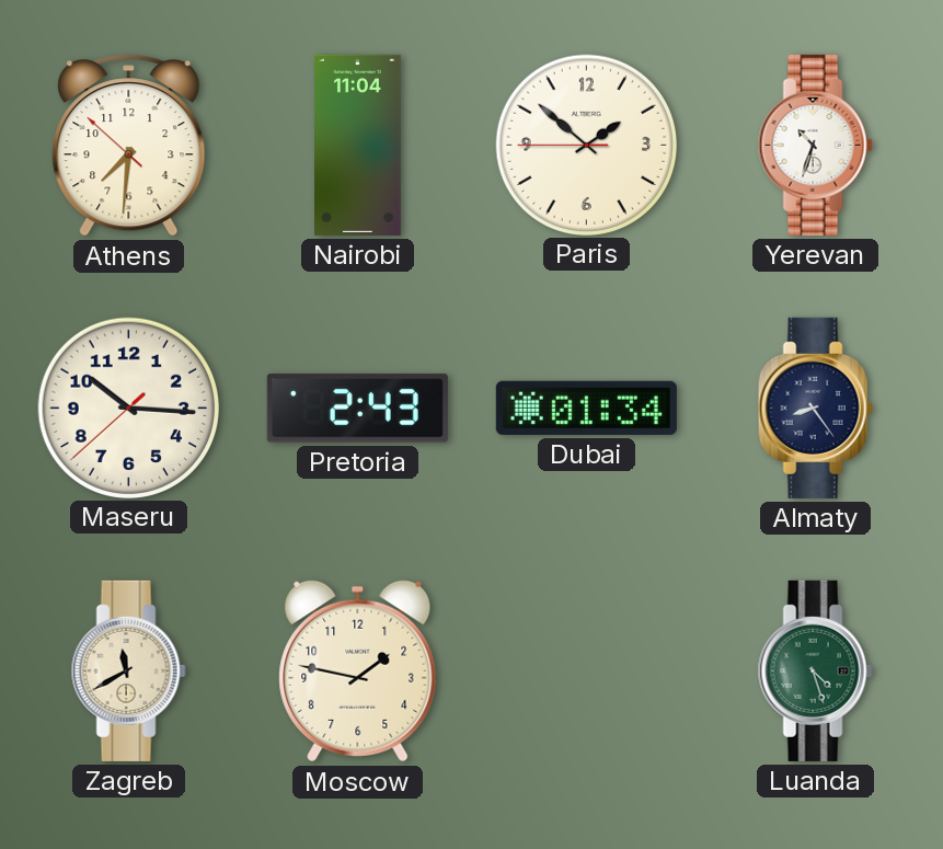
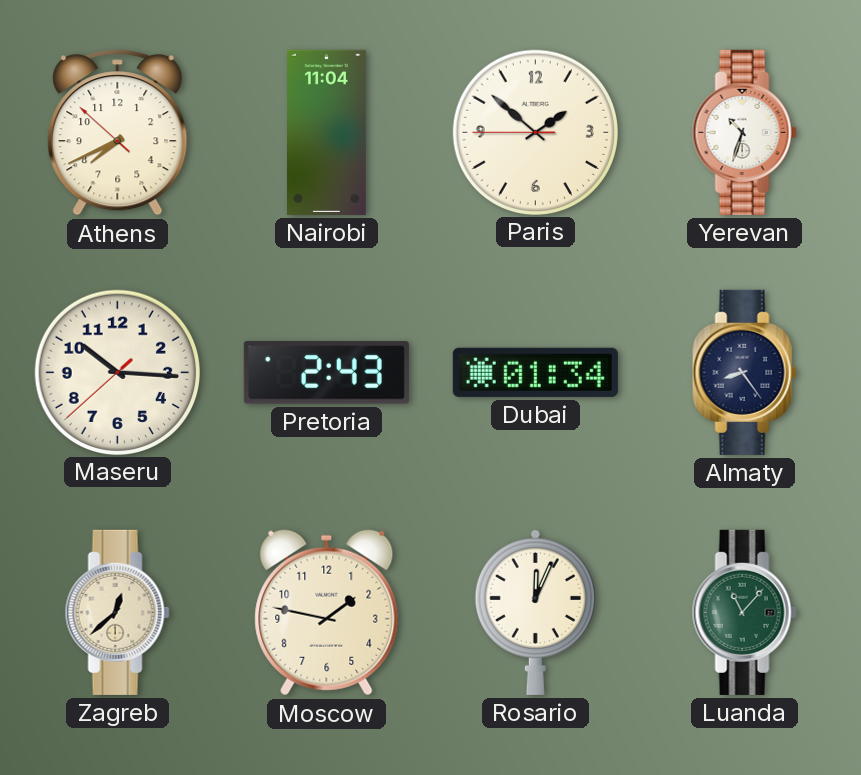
Athens: 7:30 -> 7:40
Zagreb: 11:40 -> 12:38
Rosario: none -> 12:04
Luanda: 4:27 -> 11:07
